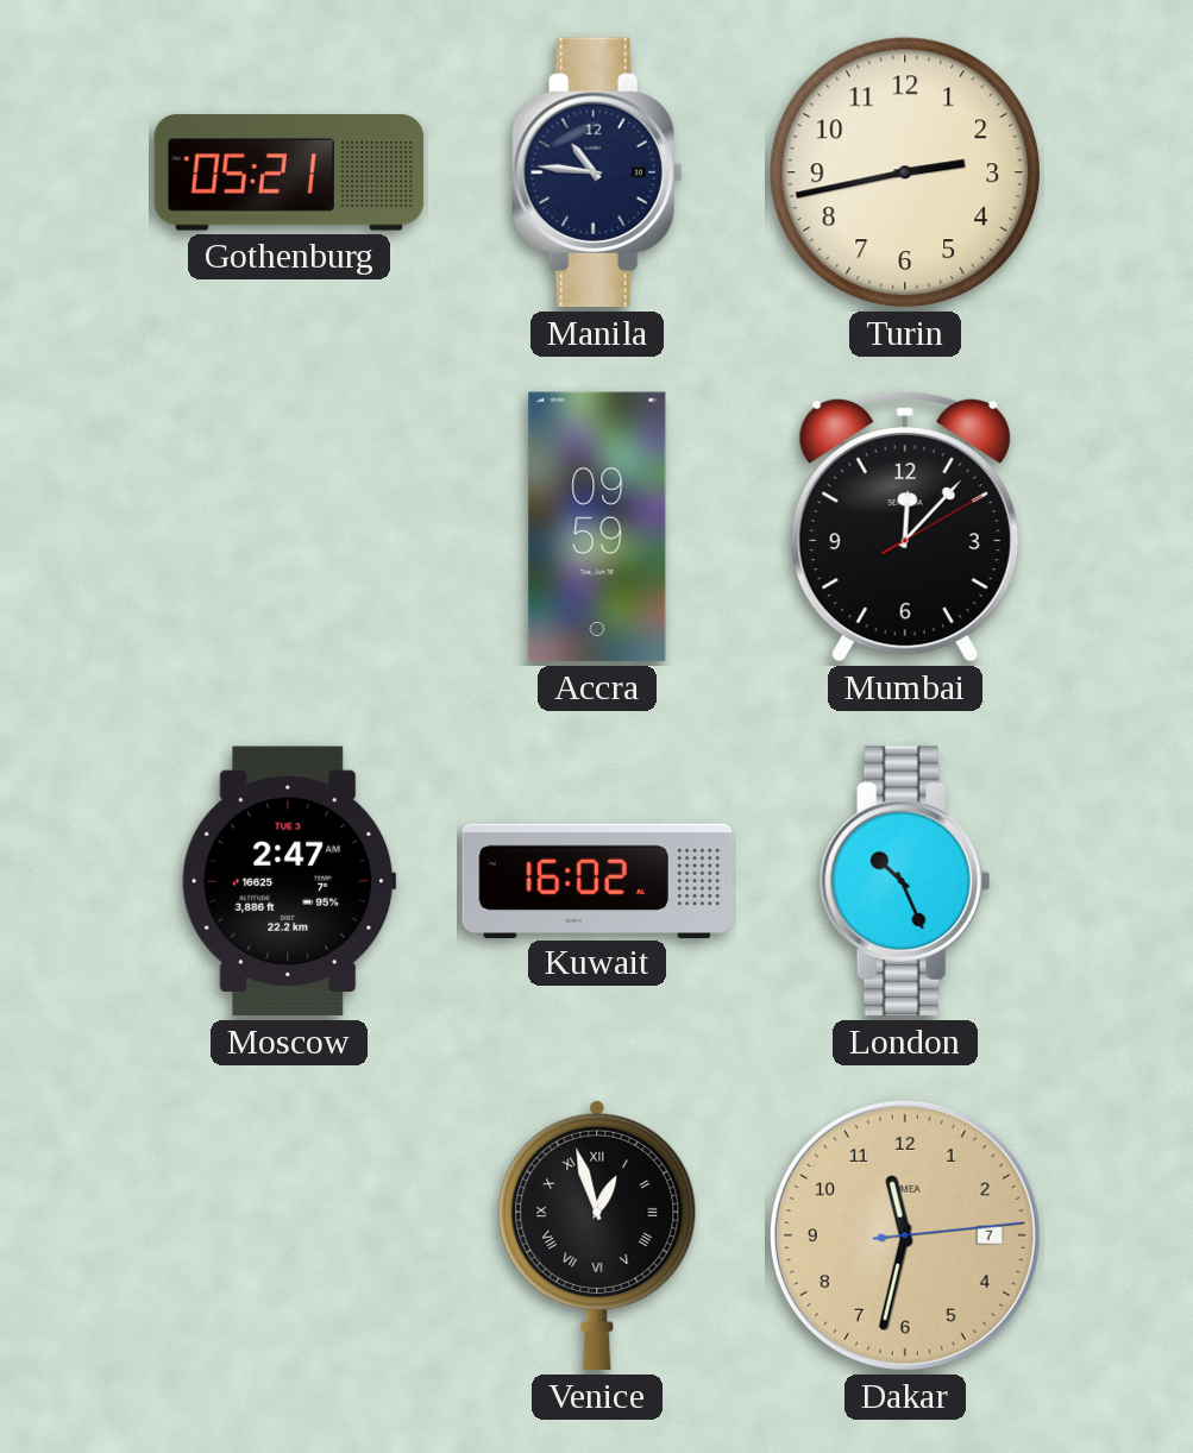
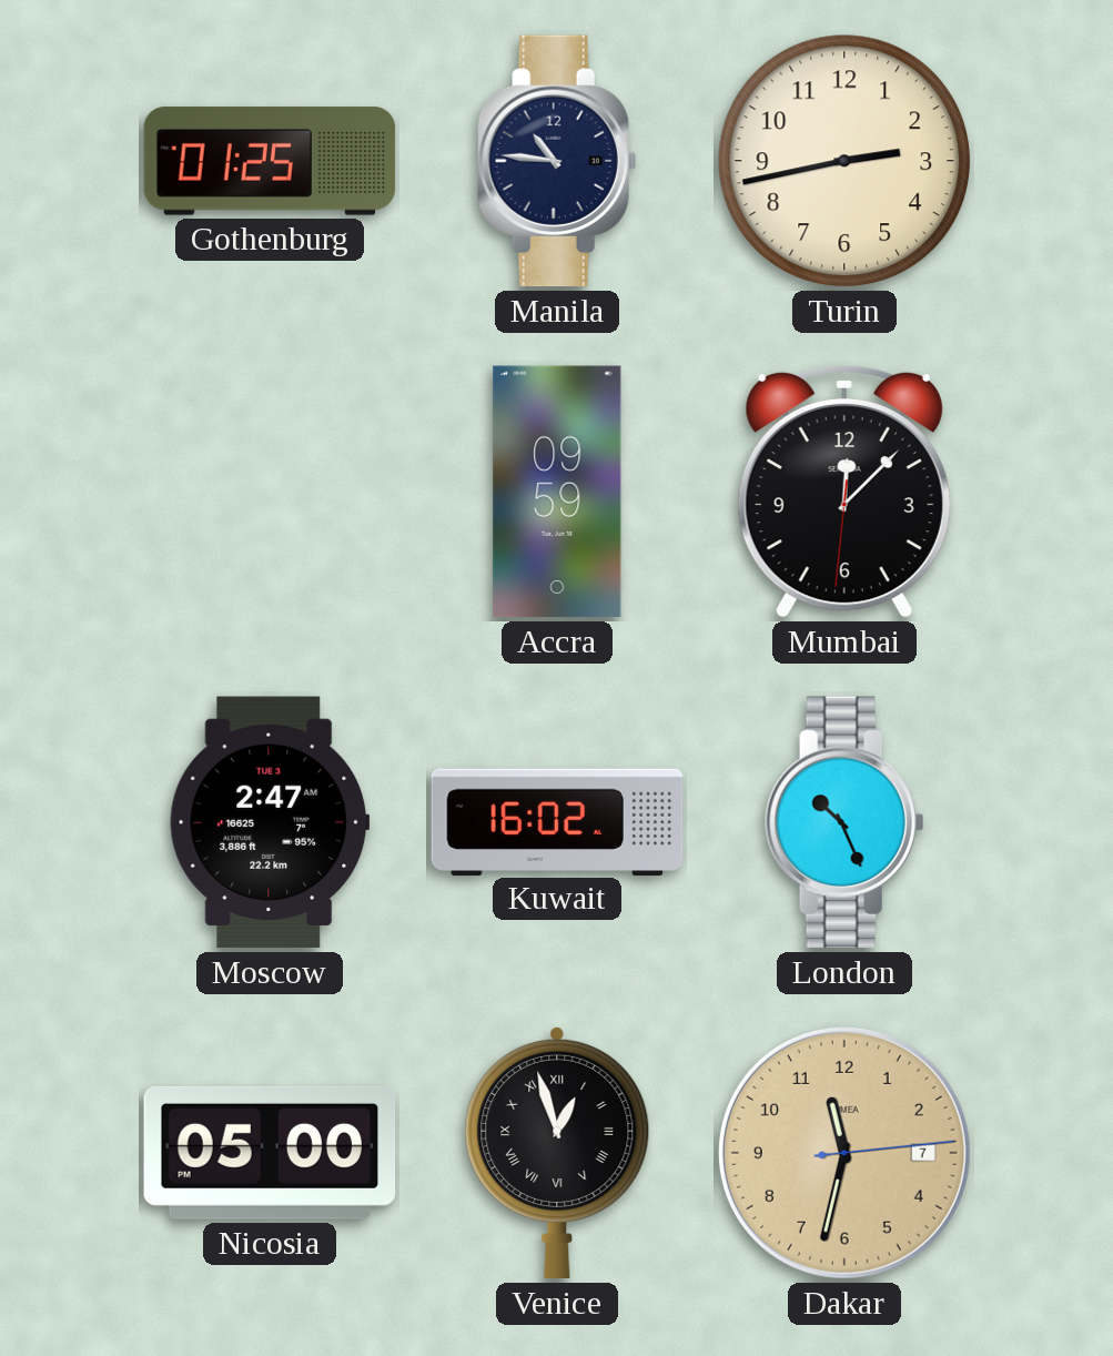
Gothenburg: 05:21 -> 01:25
Mumbai: 12:07:10 -> 12:07:31
Nicosia: none -> 05:00
